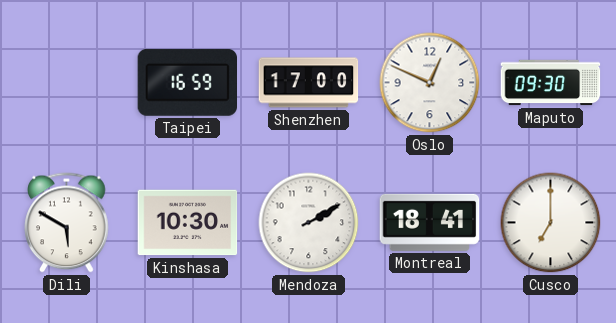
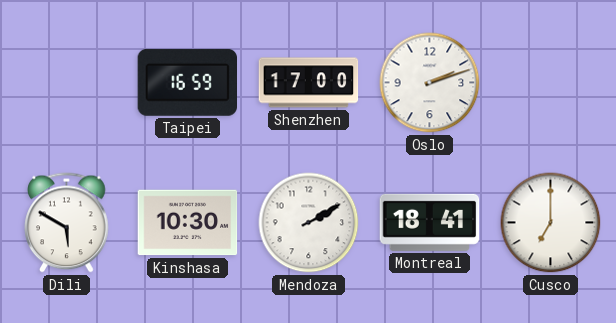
Oslo: 12:49 -> 2:12
Maputo: 09:30 -> none
